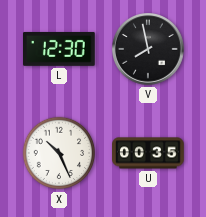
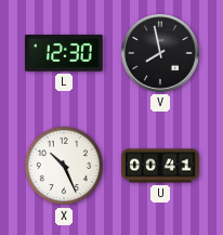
U: 00:35 -> 00:41
